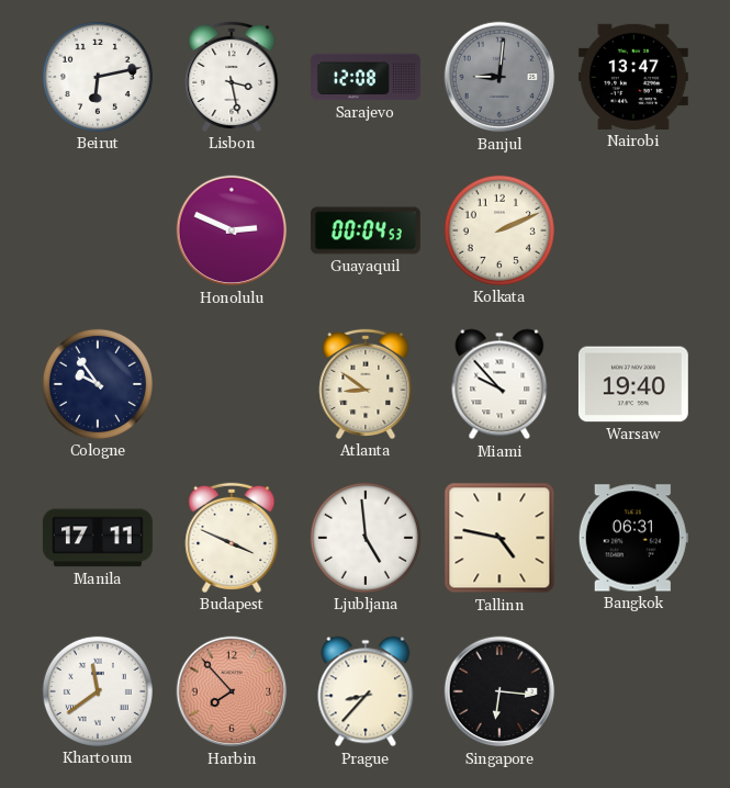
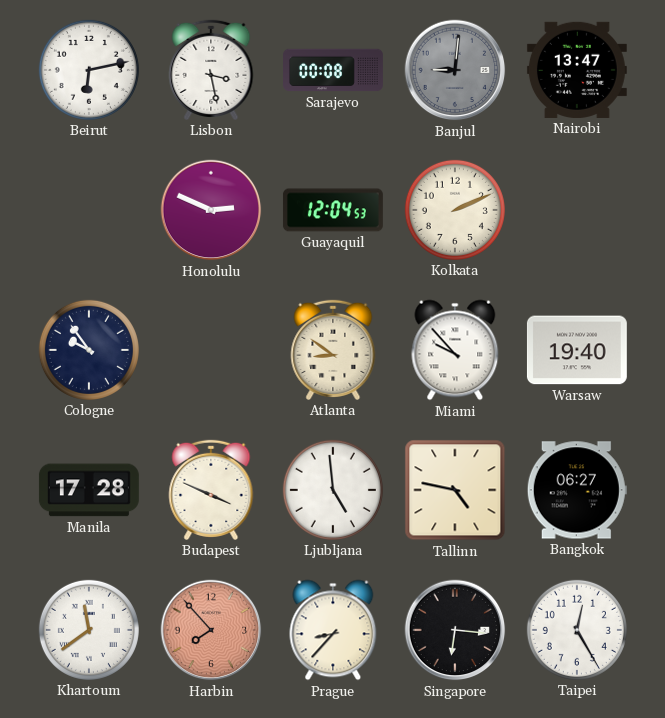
Sarajevo: 12:08 -> 00:08
Guayaquil: 00:04 -> 12:04
Manila: 17:11 -> 17:28
Bangkok: 06:31 -> 06:27
Taipei: none -> 12:25
